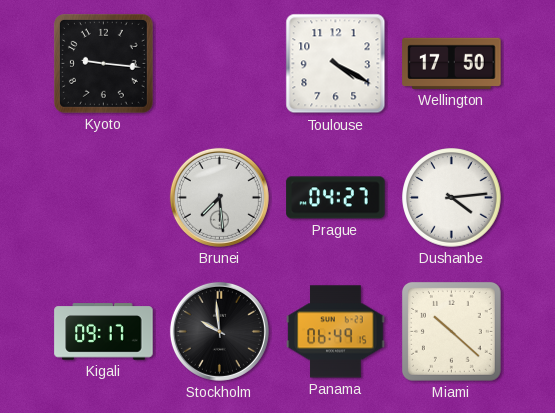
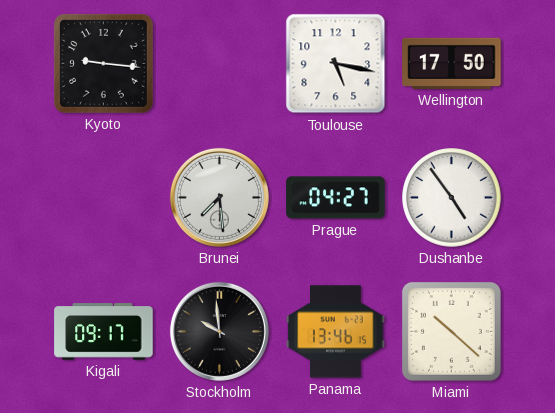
Toulouse: 4:20 -> 5:17
Dushanbe: 4:14 -> 4:54
Panama: 06:49 -> 13:46
